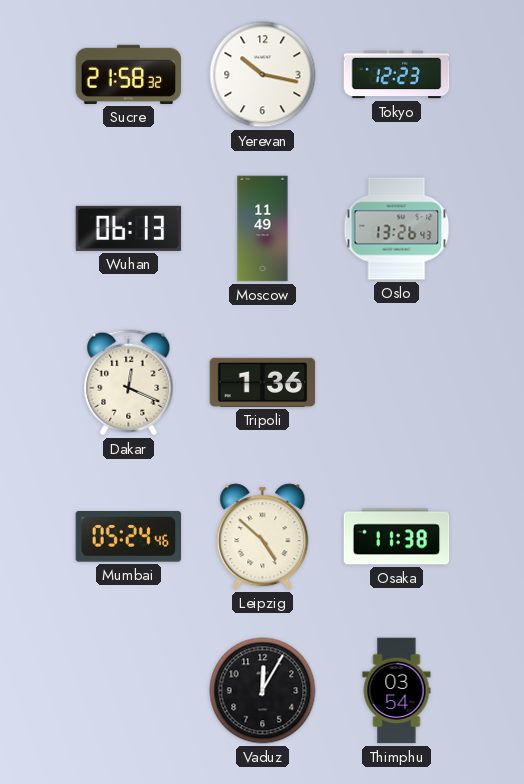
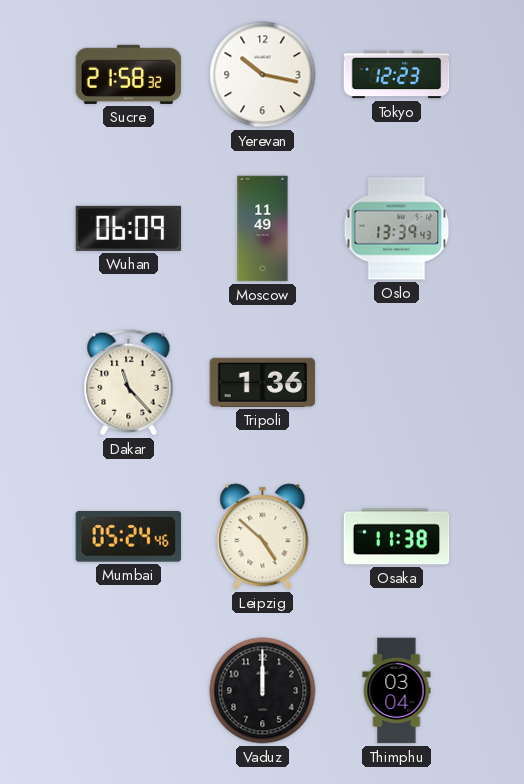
Wuhan: 06:13 -> 06:09
Oslo: 13:26 -> 13:39
Dakar: 12:19 -> 11:23
Vaduz: 12:05 -> 12:00
Thimphu: 03:54 -> 03:04
